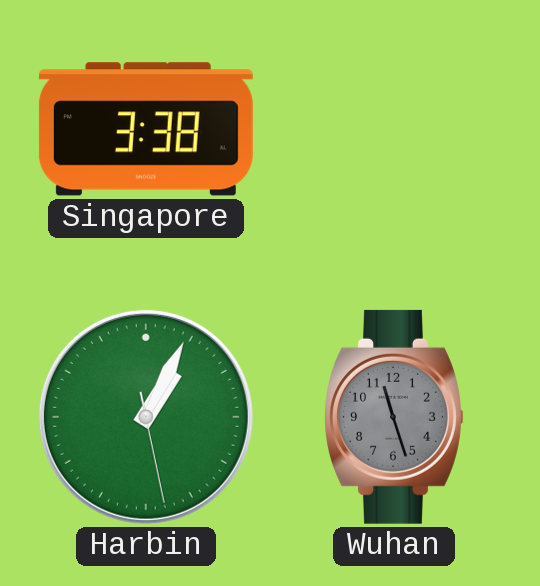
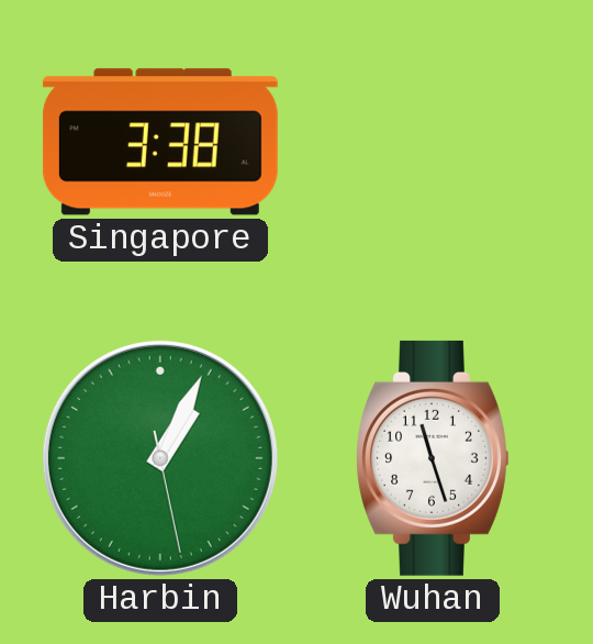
Wuhan dial: grey -> white
